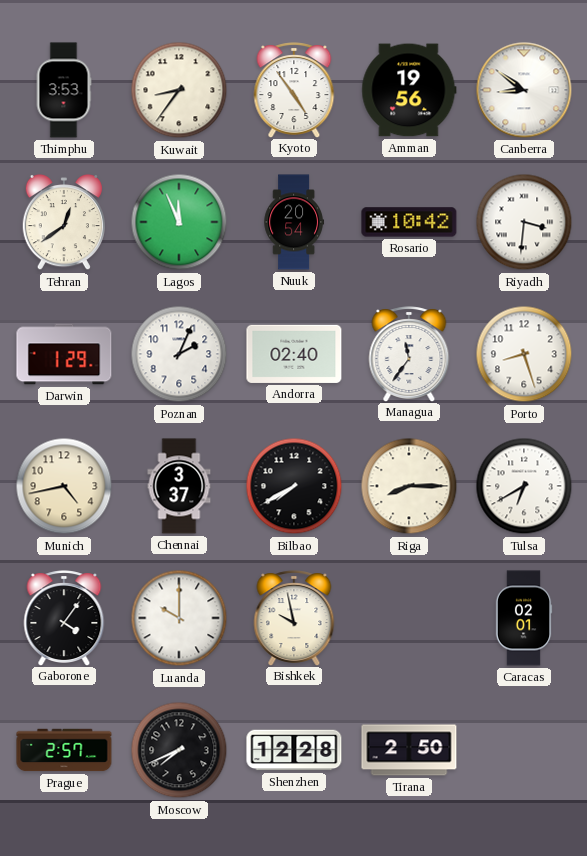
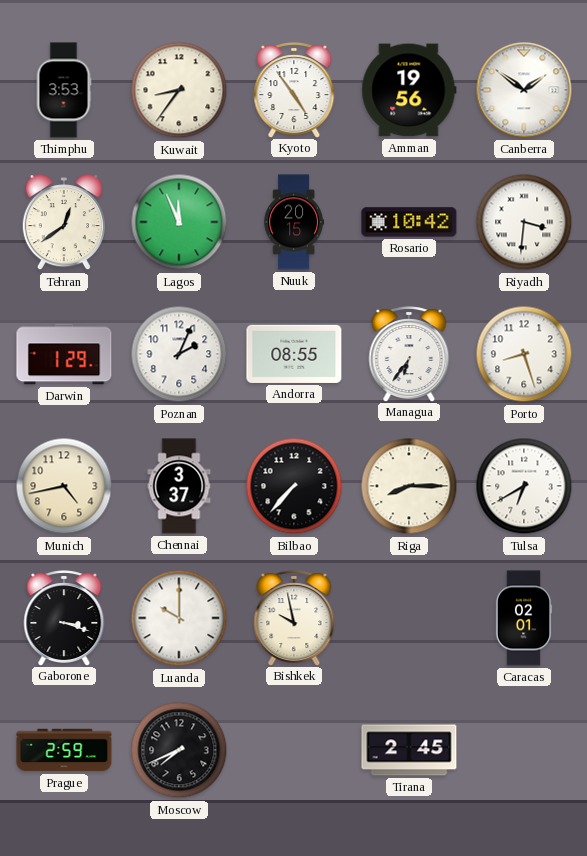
Canberra: 8:51 -> 1:51
Nuuk: 20:54 -> 20:15
Andorra: 02:40 -> 08:55
Managua: 11:36 -> 6:36
Bilbao: 7:40 -> 7:37
Gaborone: 4:06 -> 3:18
Prague: 2:57 -> 2:59
Shenzhen: 12:28 -> none
Tirana: 2:50 -> 2:45
